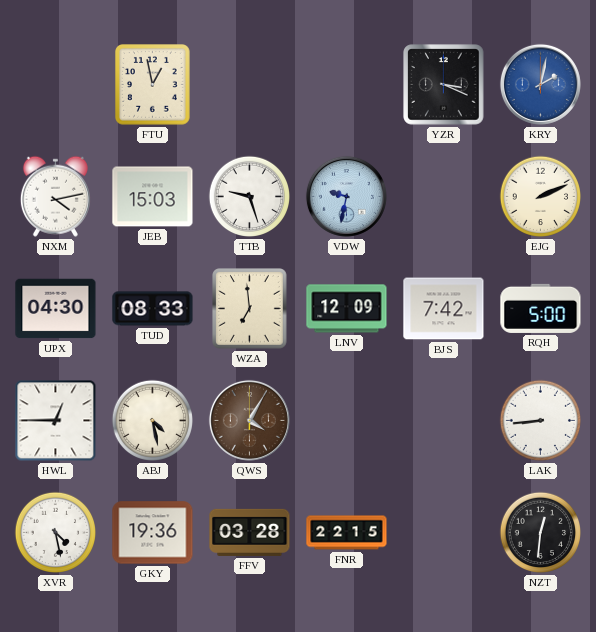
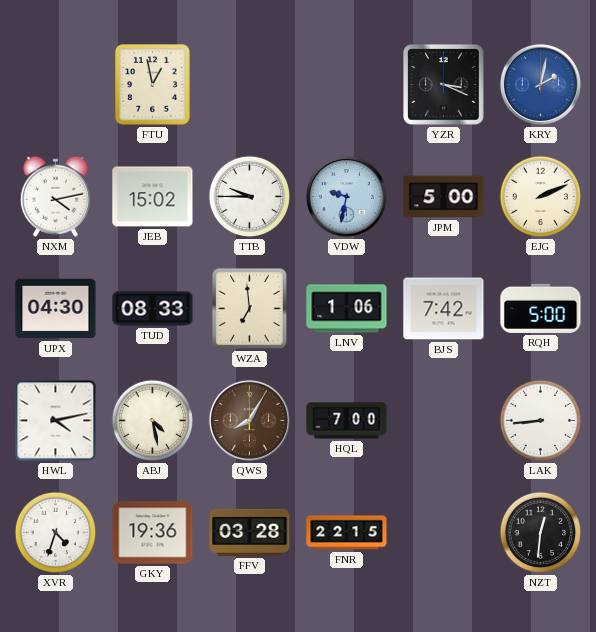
JEB: 15:03 -> 15:02
TTB: 9:27 -> 9:45
JPM: none -> 5:00
LNV: 12:09 -> 1:06
HWL: 12:45 -> 4:13
QWS: 4:05 -> 8:05
HQL: none -> 7:00
XVR: 4:28 -> 4:33
